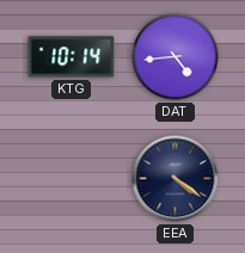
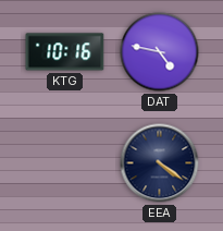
KTG: 10:14 -> 10:16
DAT: 4:44 -> 4:47
